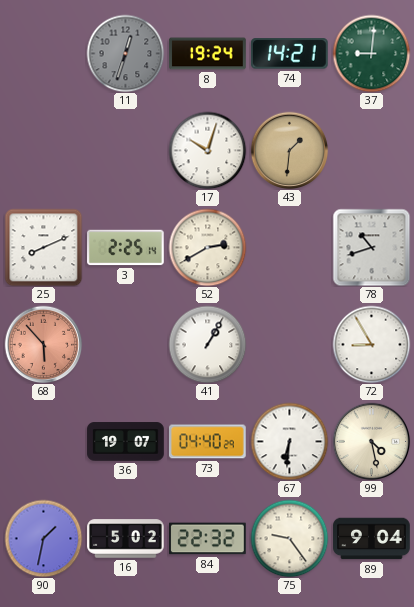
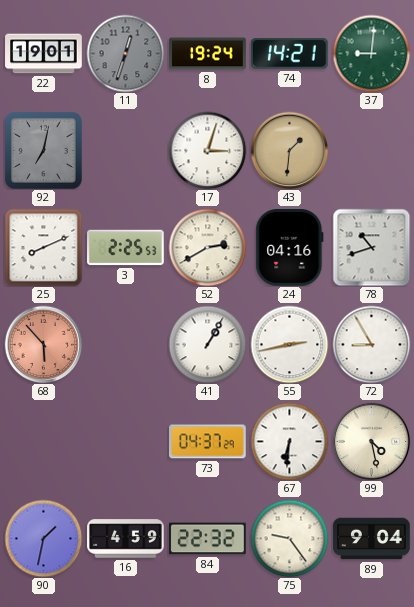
22: none -> 19:01
92: none -> 7:02
17: 10:03 -> 3:03
3: 2:25:14 -> 2:25:53
24: none -> 04:16
55: none -> 2:43
36: 19:07 -> none
73: 04:40 -> 04:37
16: 5:02 -> 4:59
